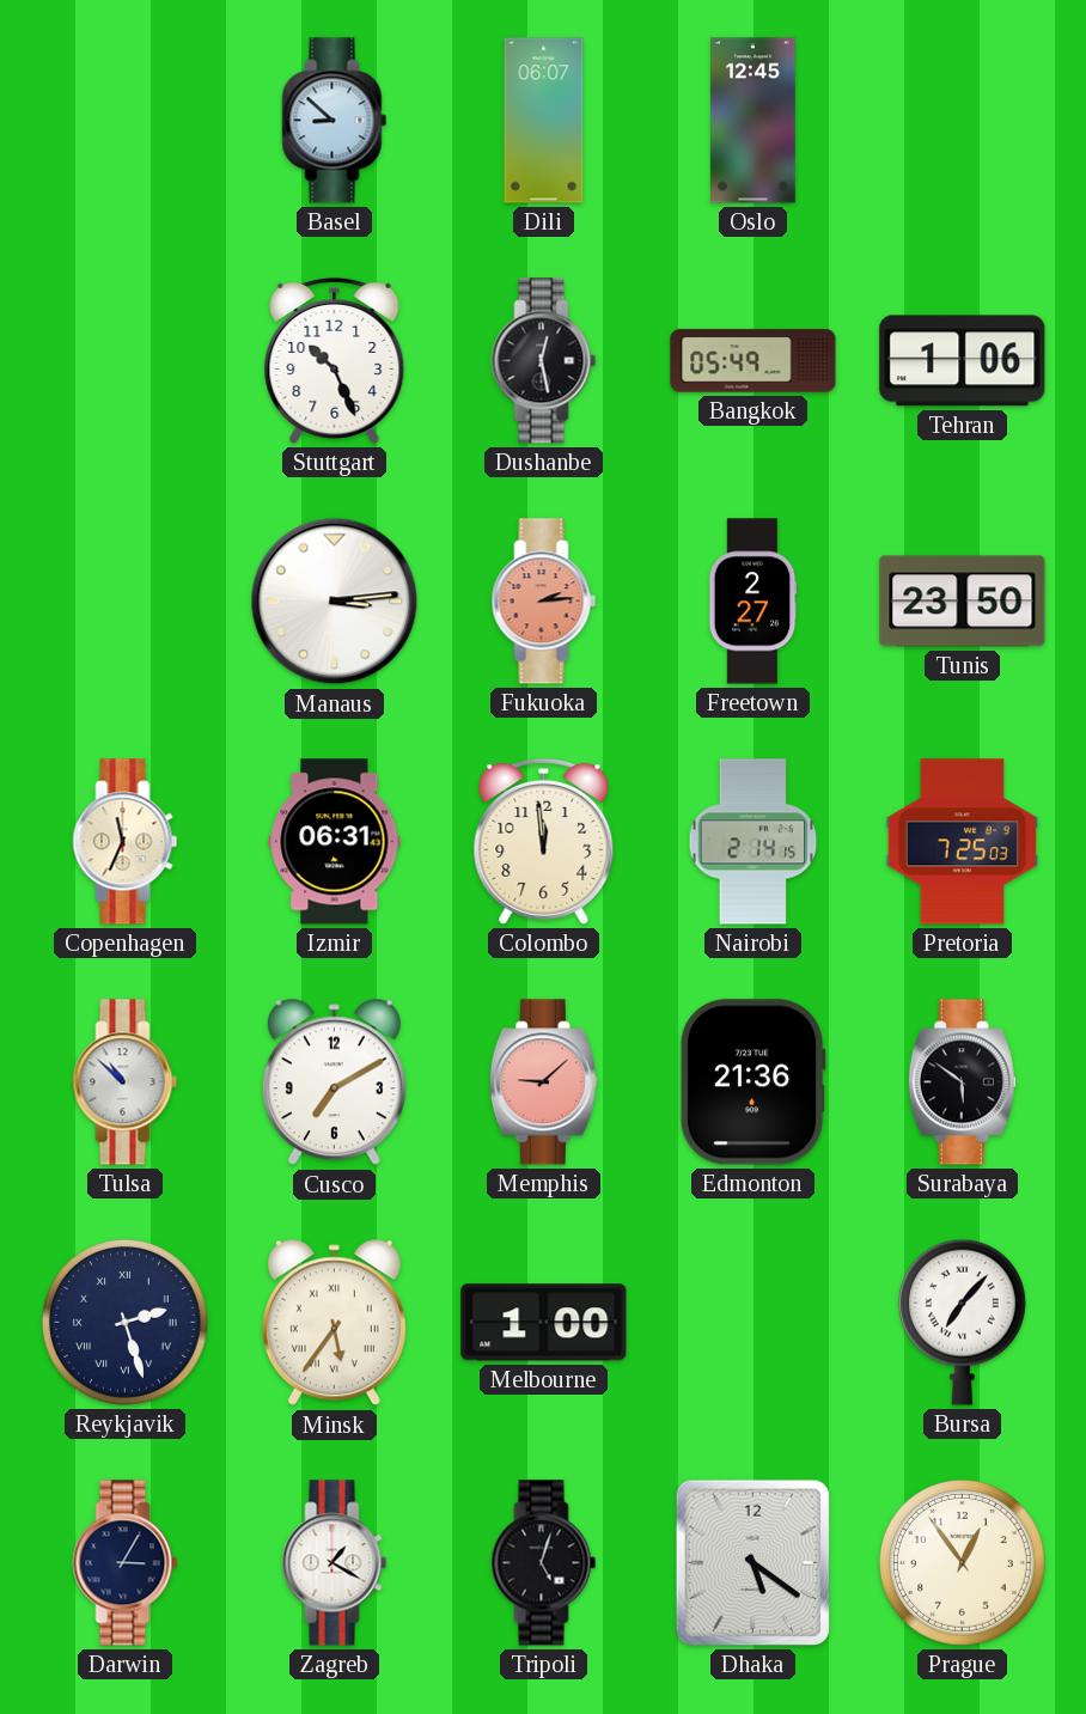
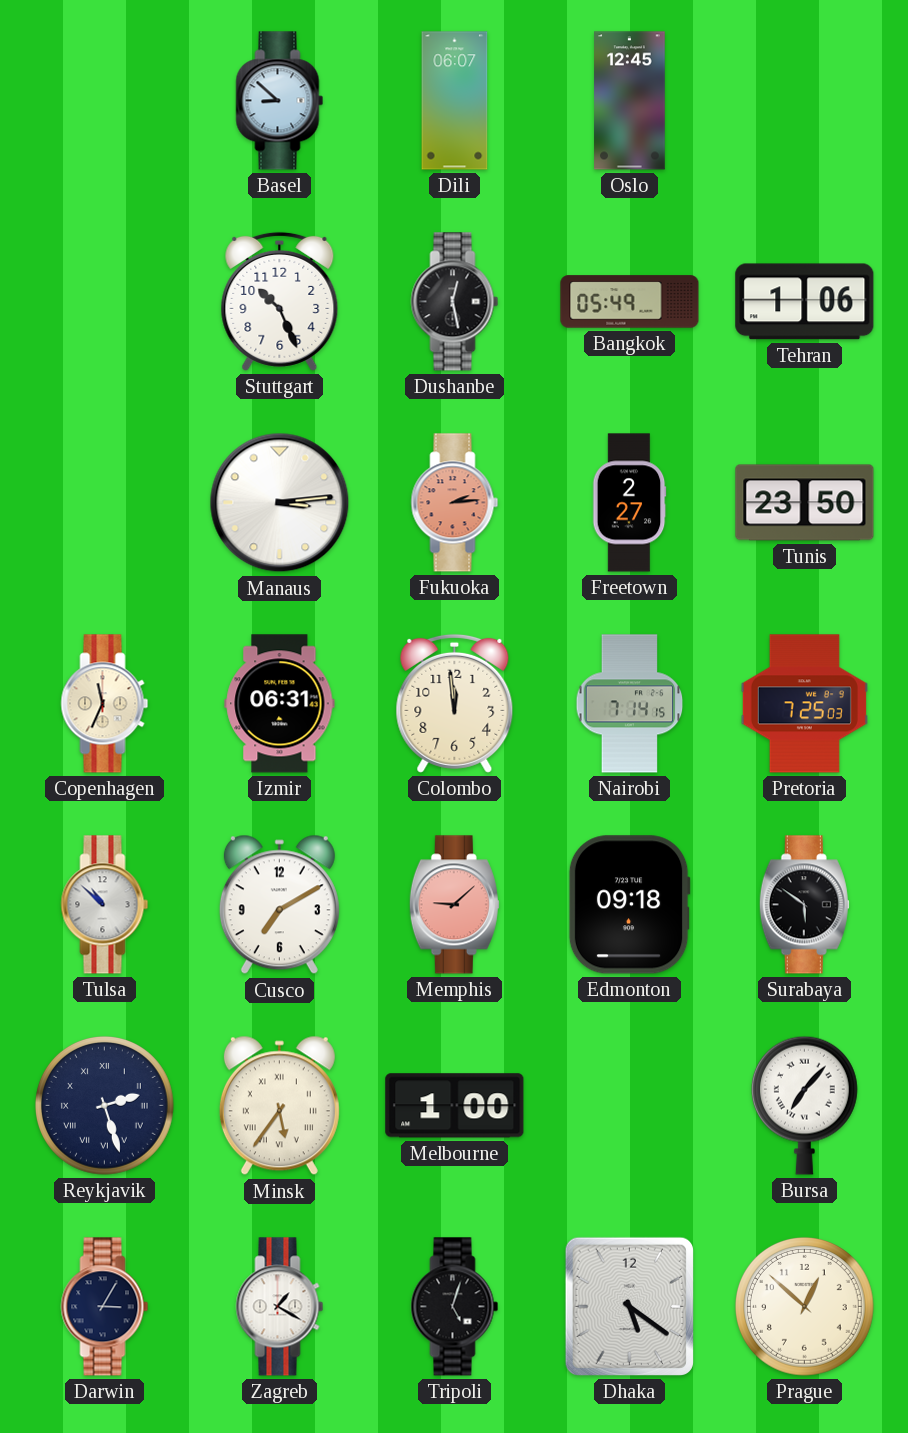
Nairobi: 2:14 -> 7:14
Edmonton: 21:36 -> 09:18
Prague: 12:54 -> 12:52
